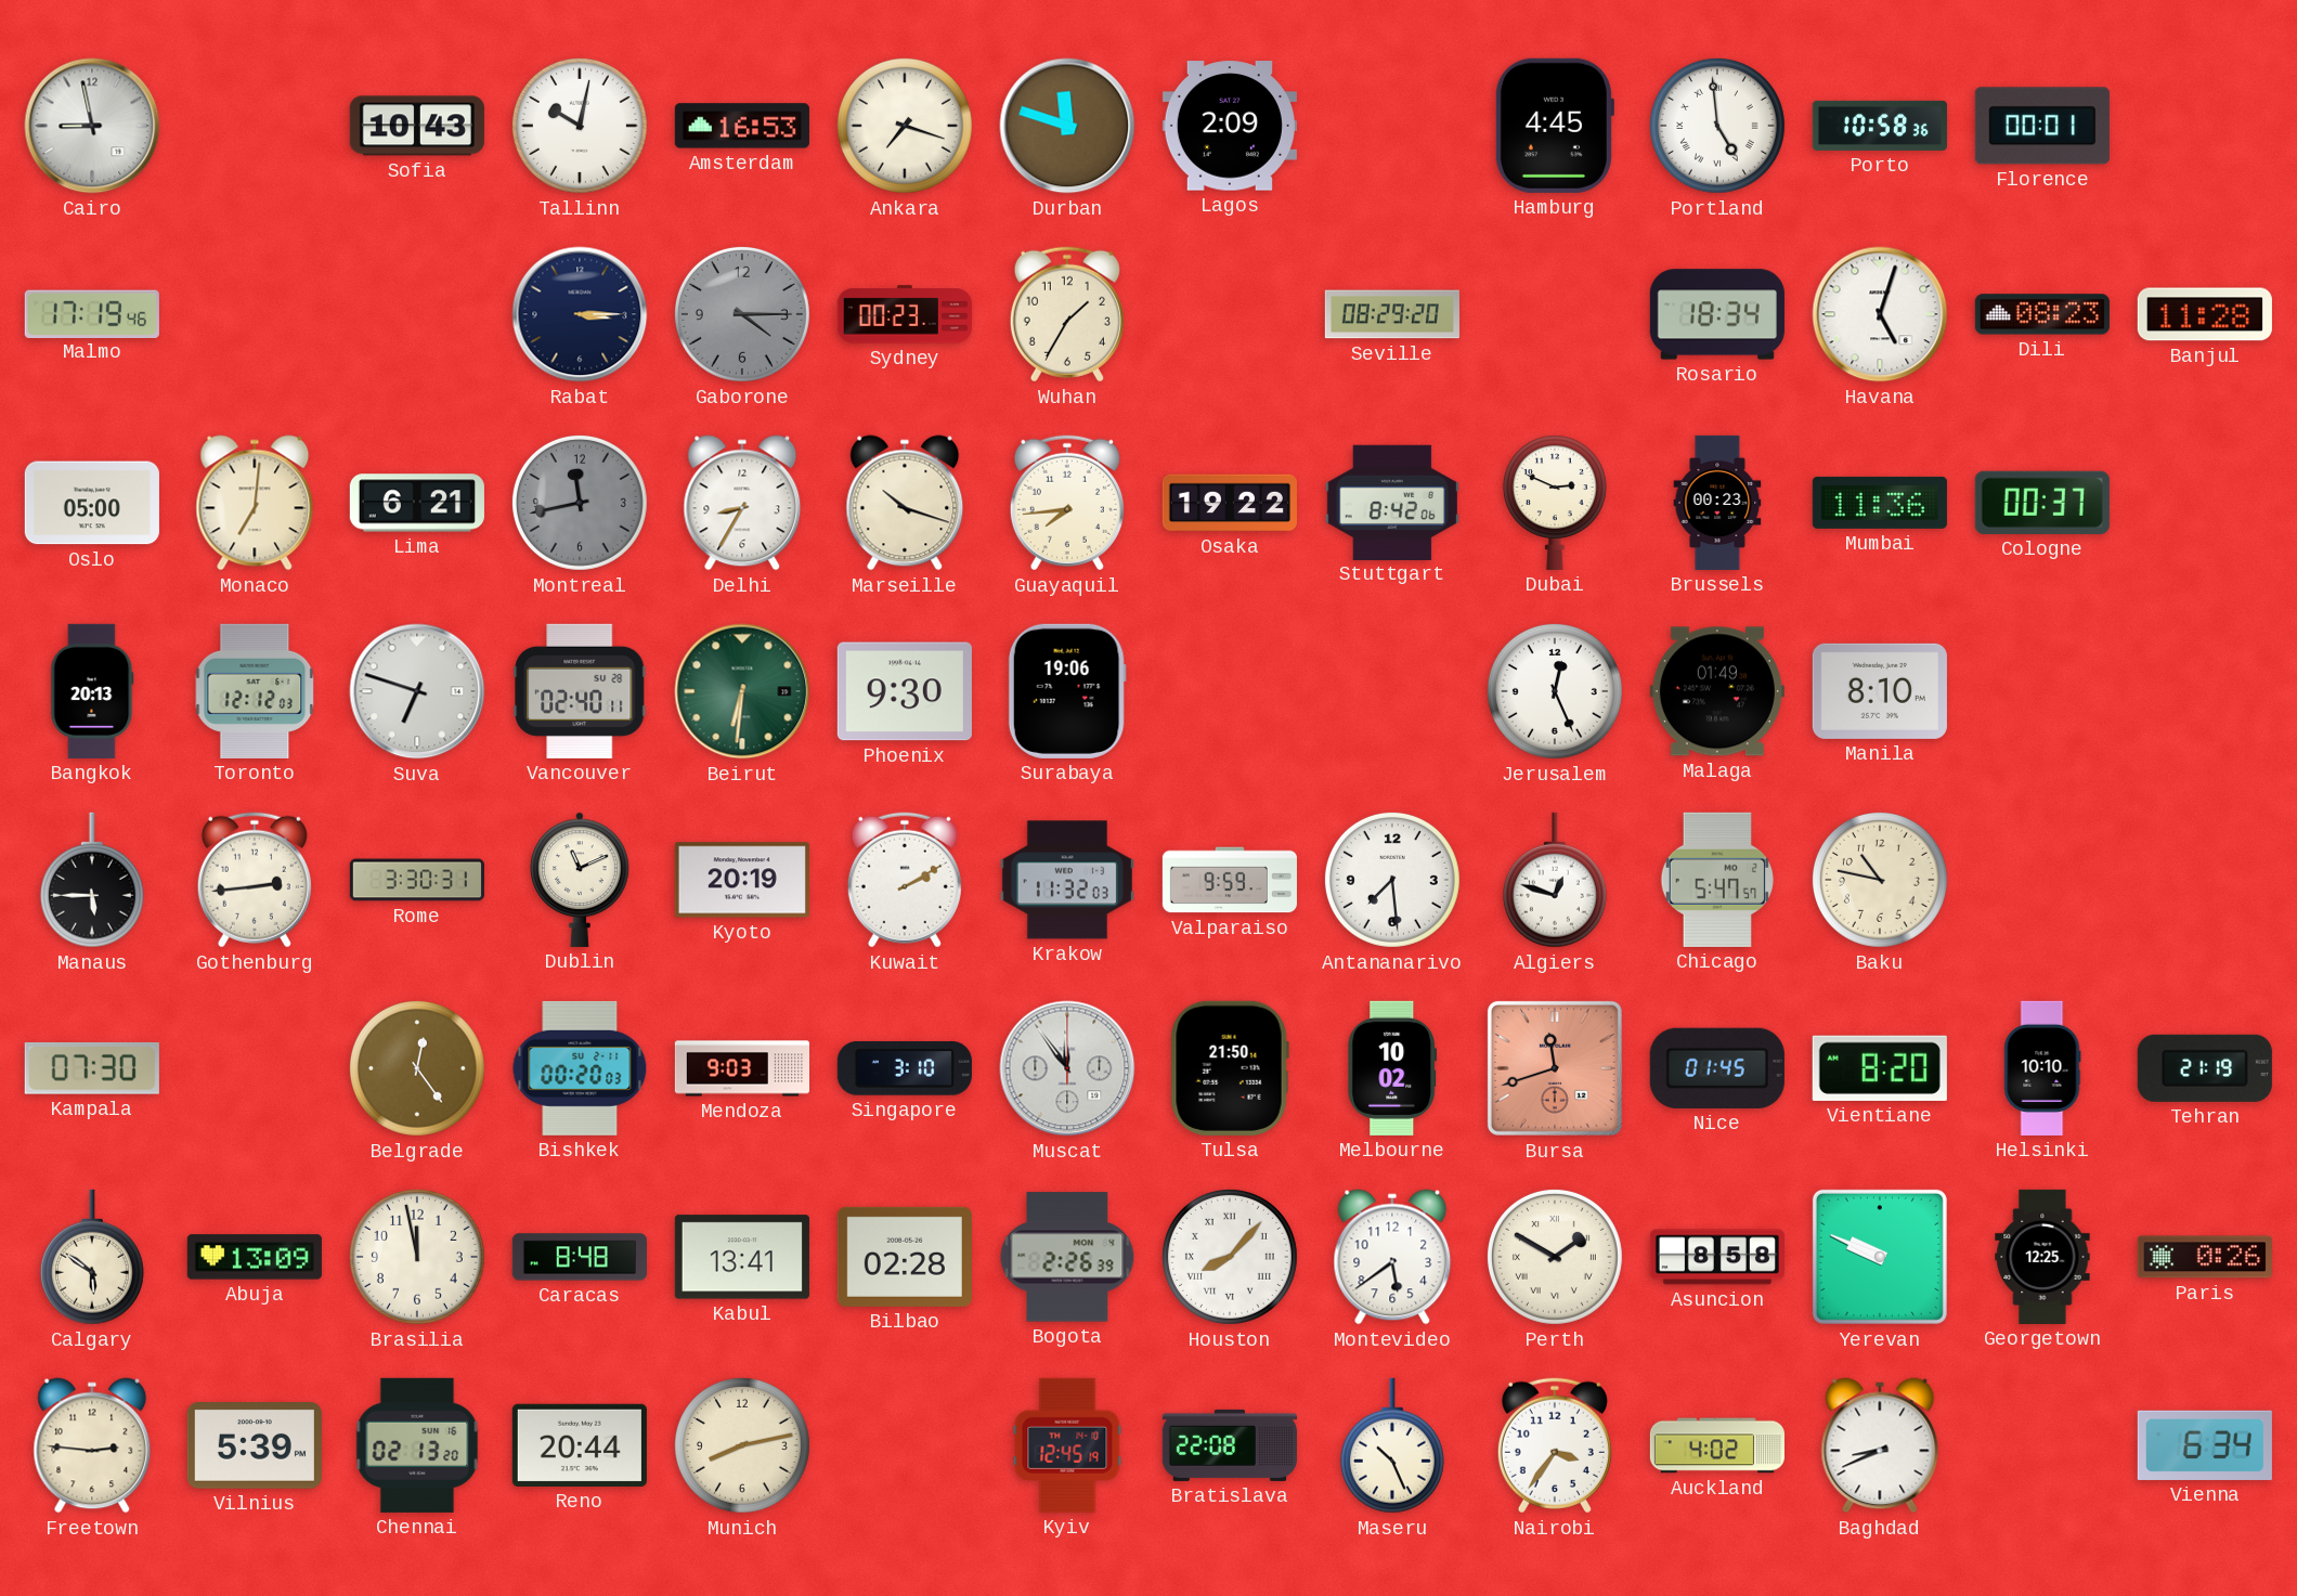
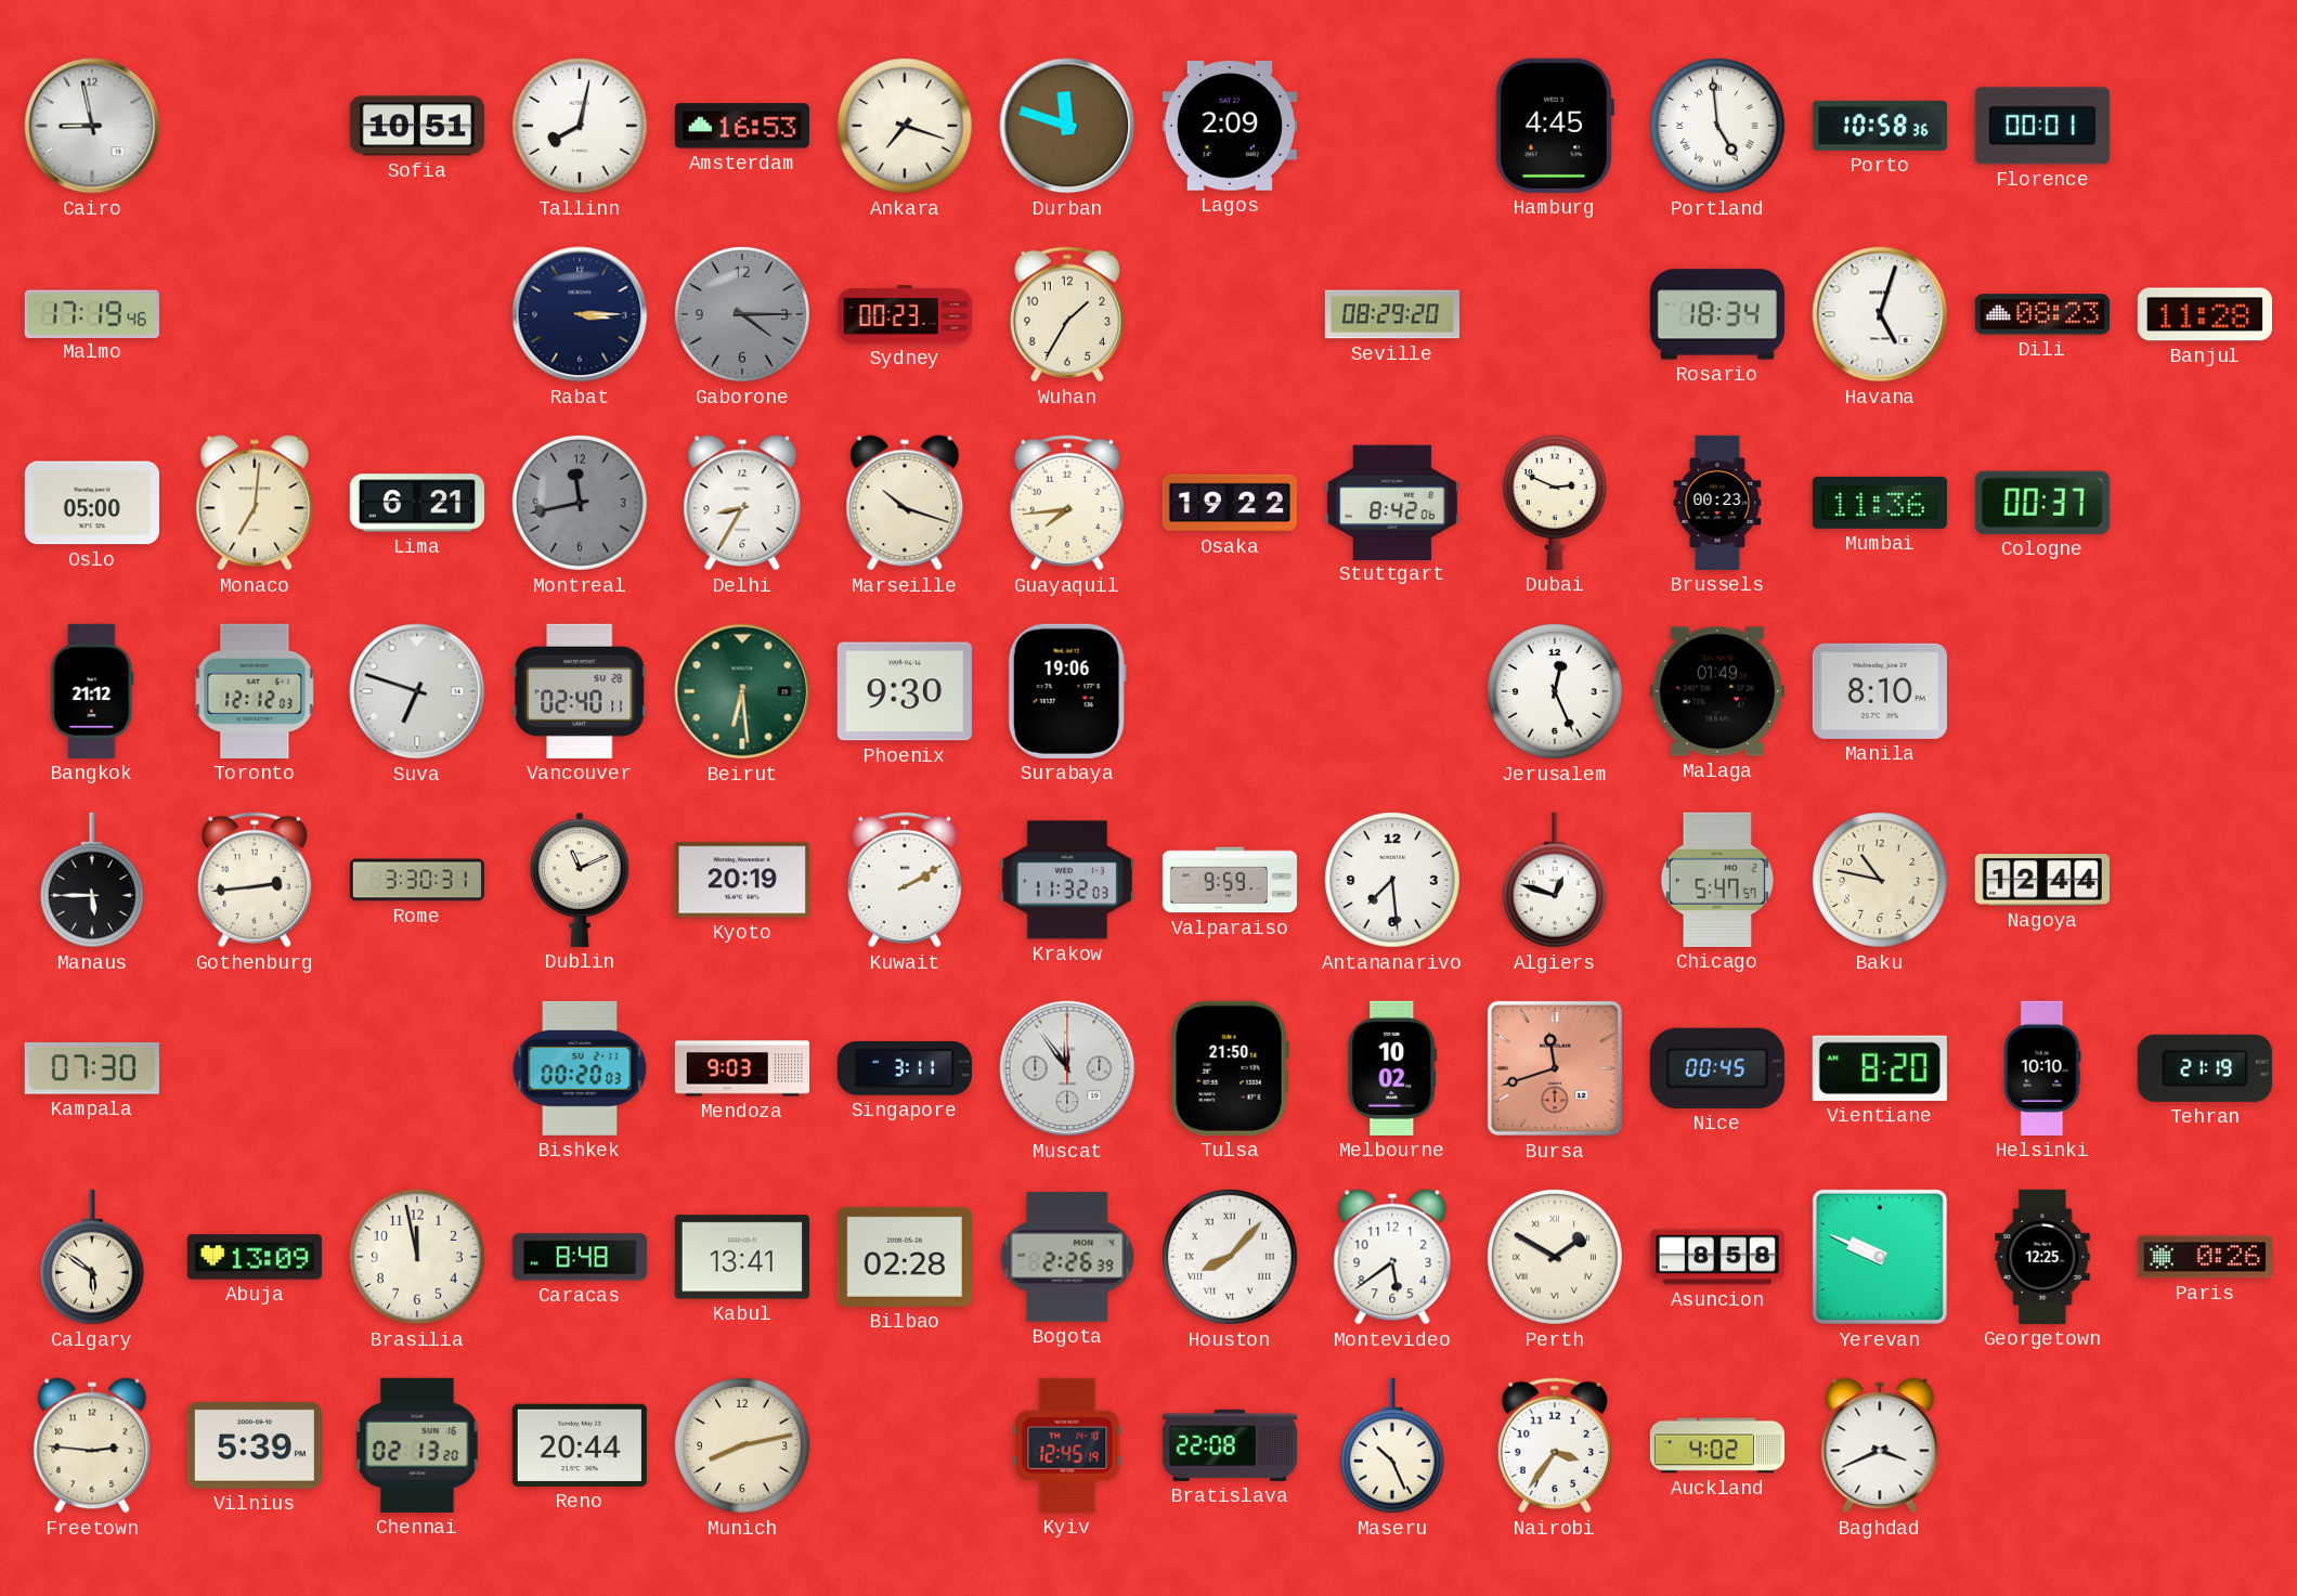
Sofia: 10:43 -> 10:51
Tallinn: 10:02 -> 8:02
Bangkok: 20:13 -> 21:12
Beirut: 6:31 -> 6:29
Nagoya: none -> 12:44
Belgrade: 12:24 -> none
Singapore: 3:10 -> 3:11
Nice: 01:45 -> 00:45
Baghdad: 8:41 -> 3:41
Vienna: 6:34 -> none
